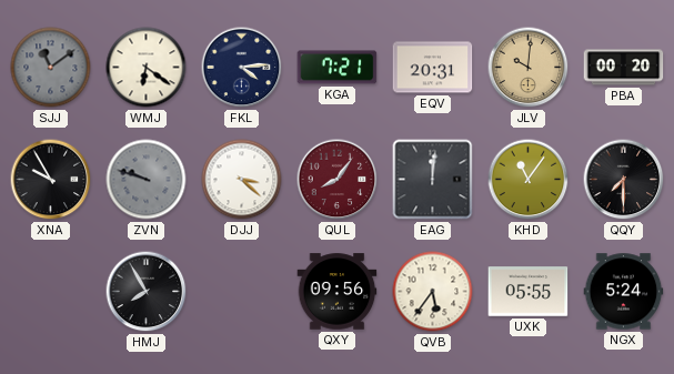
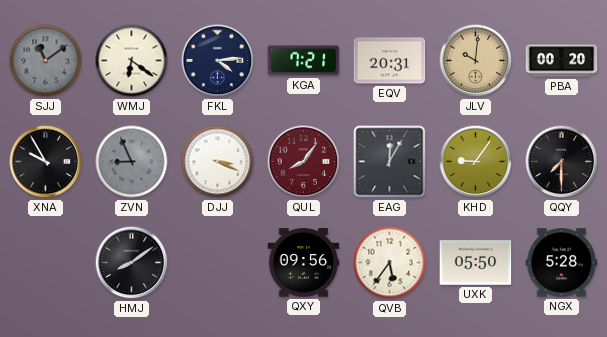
ZVN: 9:48 -> 8:56
DJJ: 3:22 -> 3:19
EAG: 12:01 -> 12:05
KHD: 11:06 -> 9:06
HMJ: 7:55 -> 8:09
UXK: 05:55 -> 05:50
NGX: 5:24 -> 5:28
